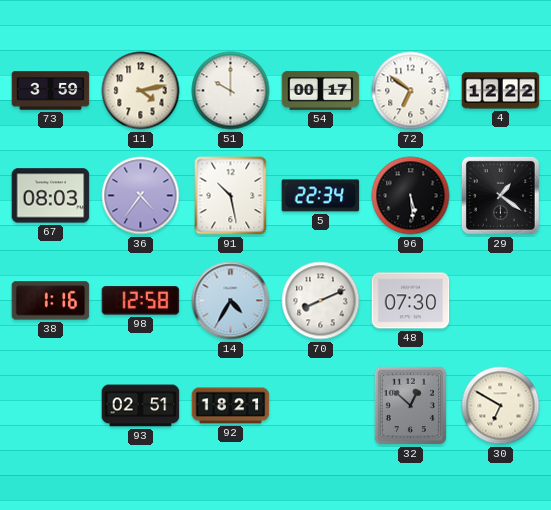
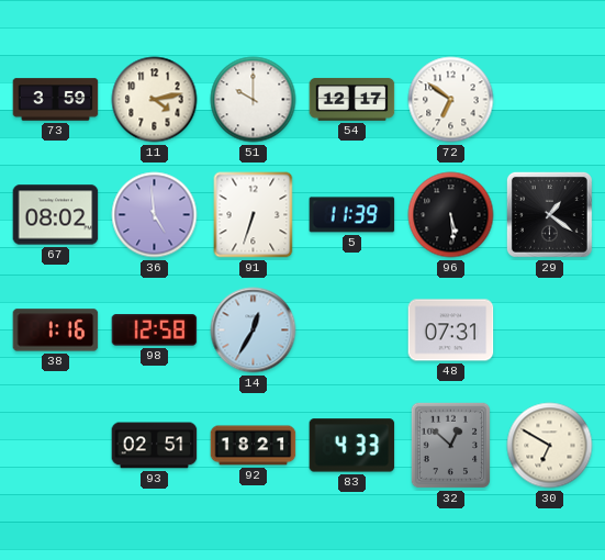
54: 00:17 -> 12:17
4: 12:22 -> none
67: 08:03 -> 08:02
36: 4:36 -> 4:59
91: 10:28 -> 6:33
5: 22:34 -> 11:39
14: 4:35 -> 12:35
70: 8:11 -> none
48: 07:30 -> 07:31
83: none -> 4:33
